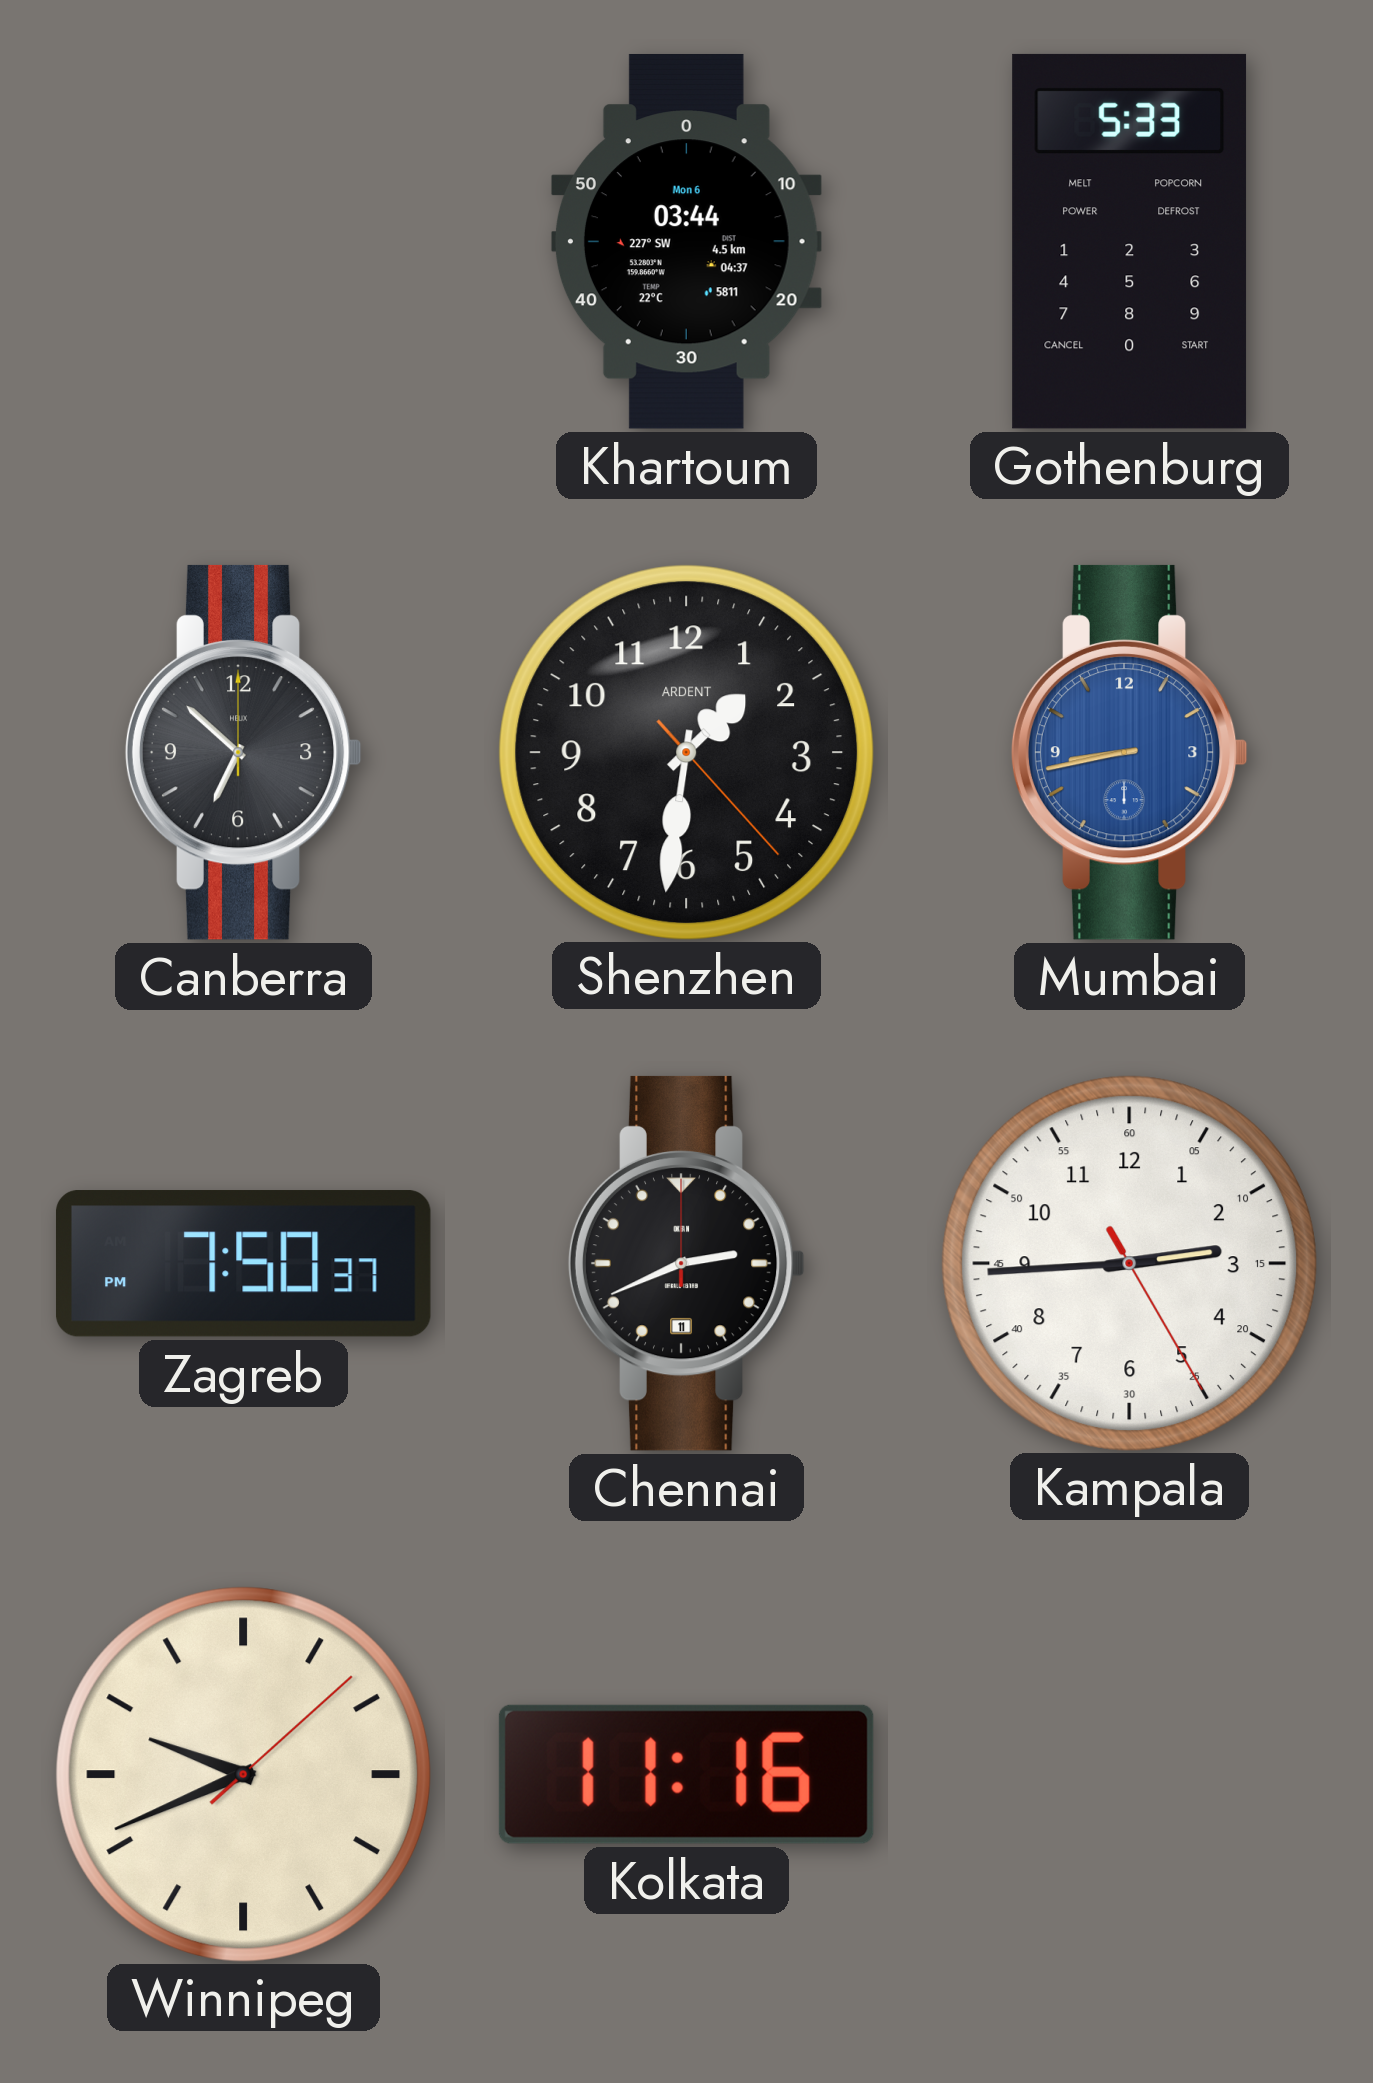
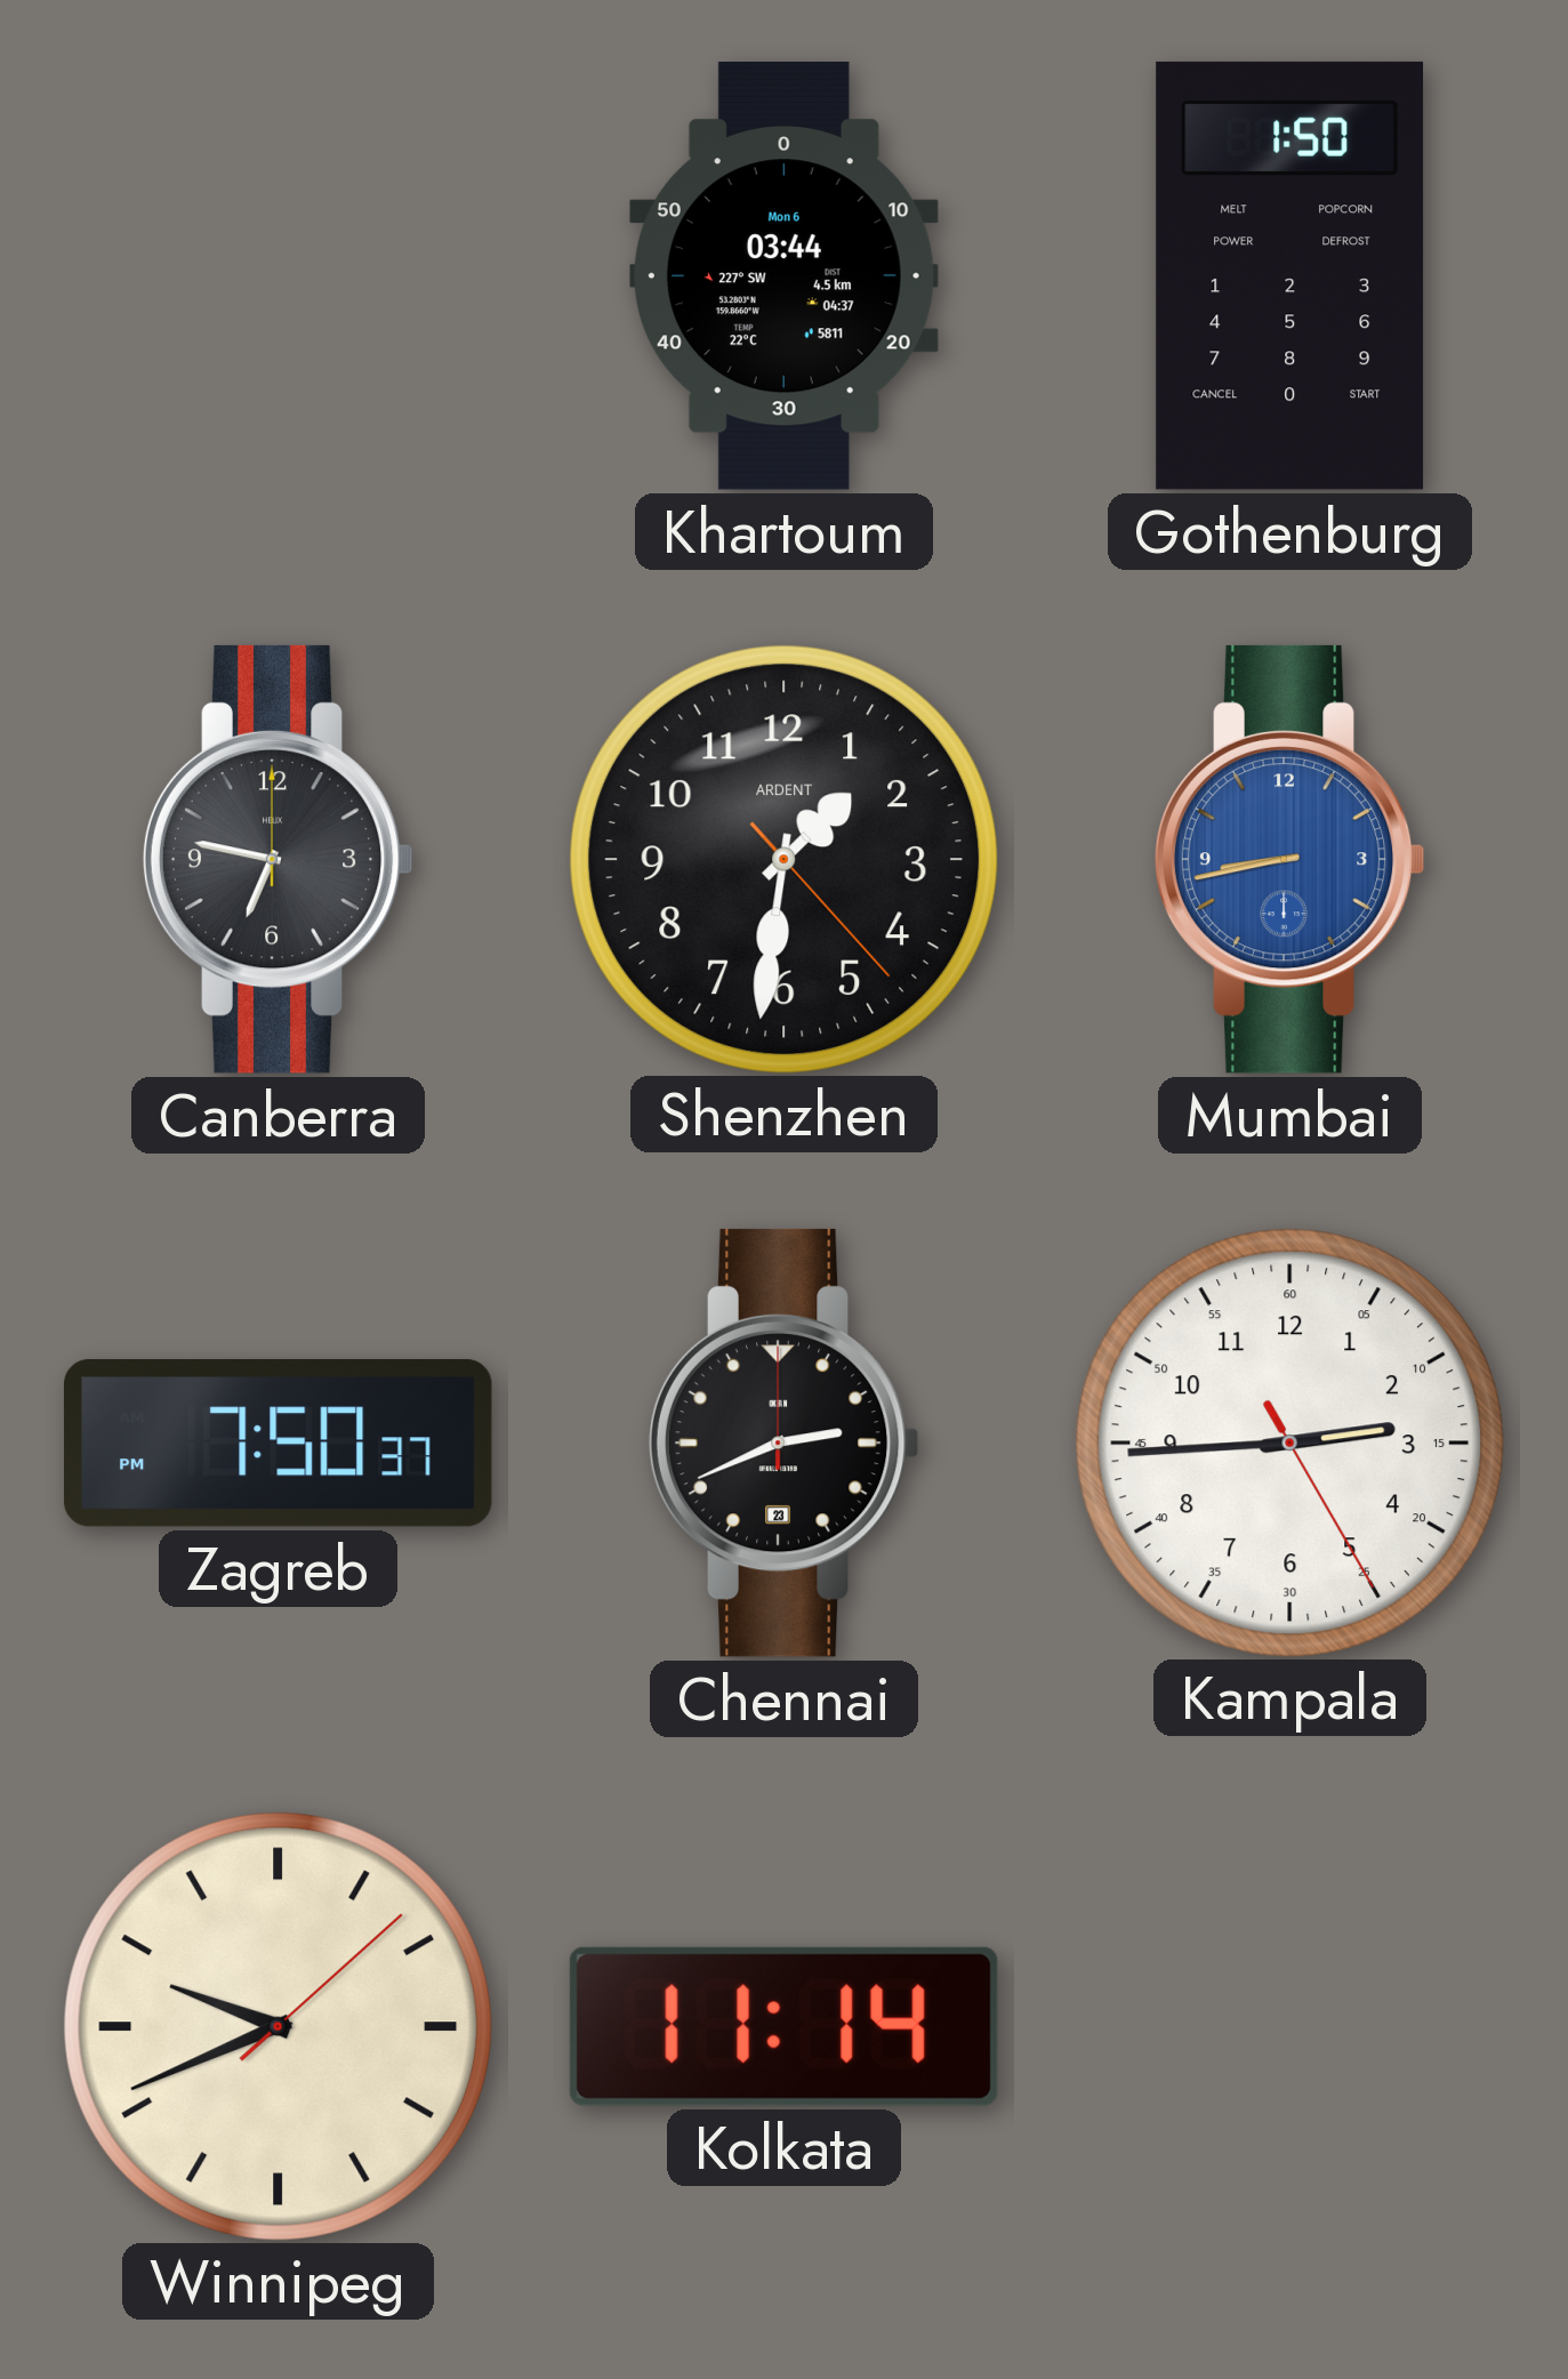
Gothenburg: 5:33 -> 1:50
Canberra: 6:52 -> 6:47
Chennai date: 11 -> 23
Kolkata: 11:16 -> 11:14
